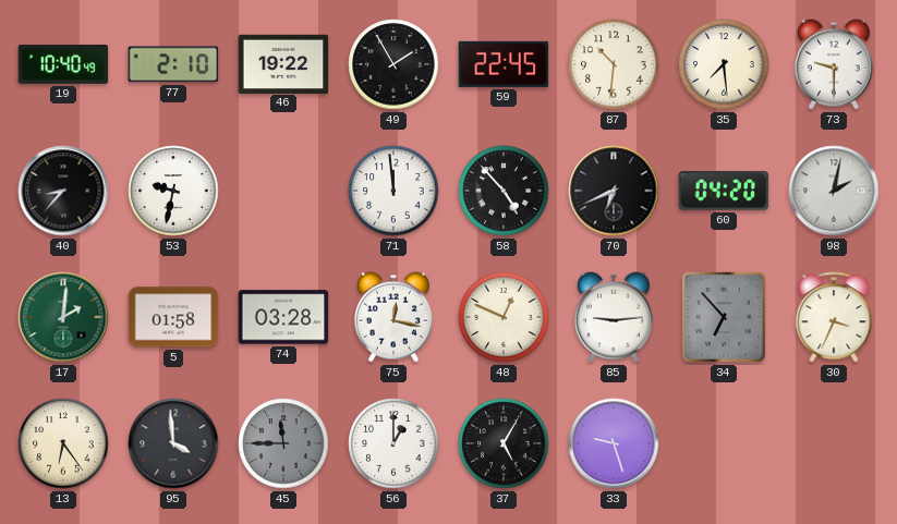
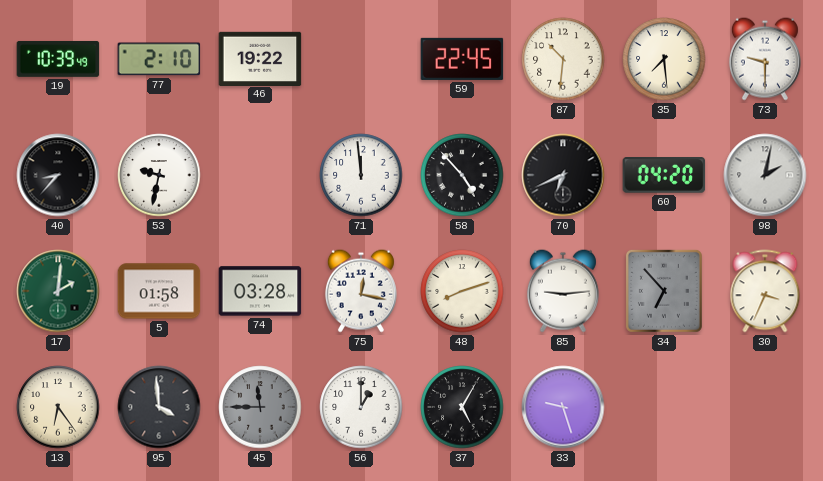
19: 10:40 -> 10:39
49: 1:55 -> none
48: 12:49 -> 8:12
